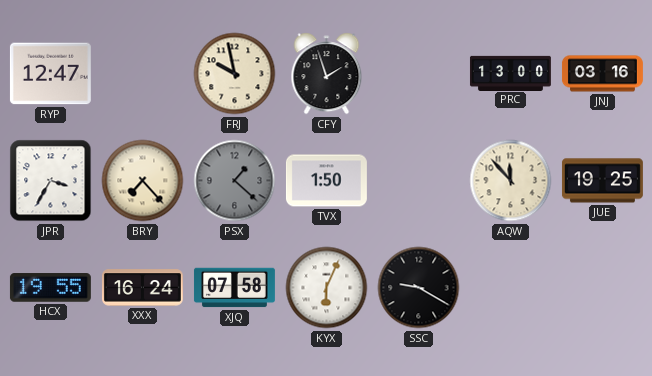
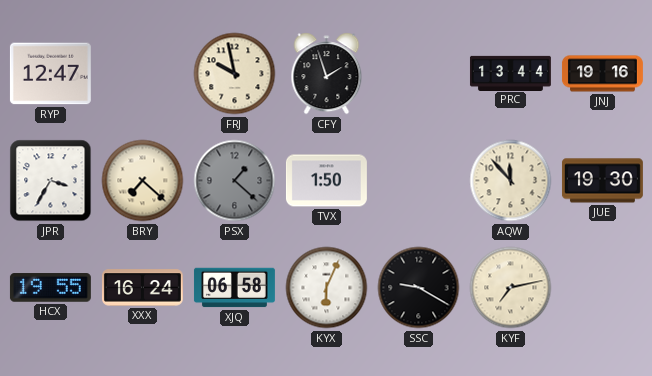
PRC: 13:00 -> 13:44
JNJ: 03:16 -> 19:16
BRY: 7:23 -> 7:22
JUE: 19:25 -> 19:30
XJQ: 07:58 -> 06:58
KYF: none -> 7:13
